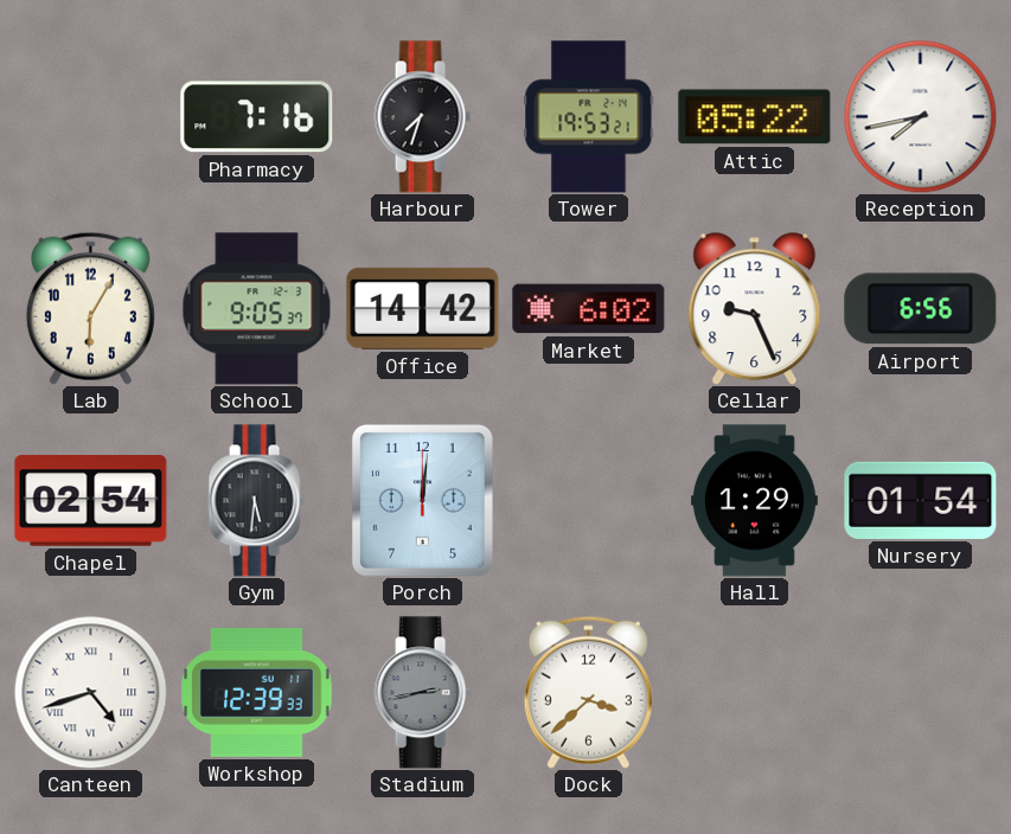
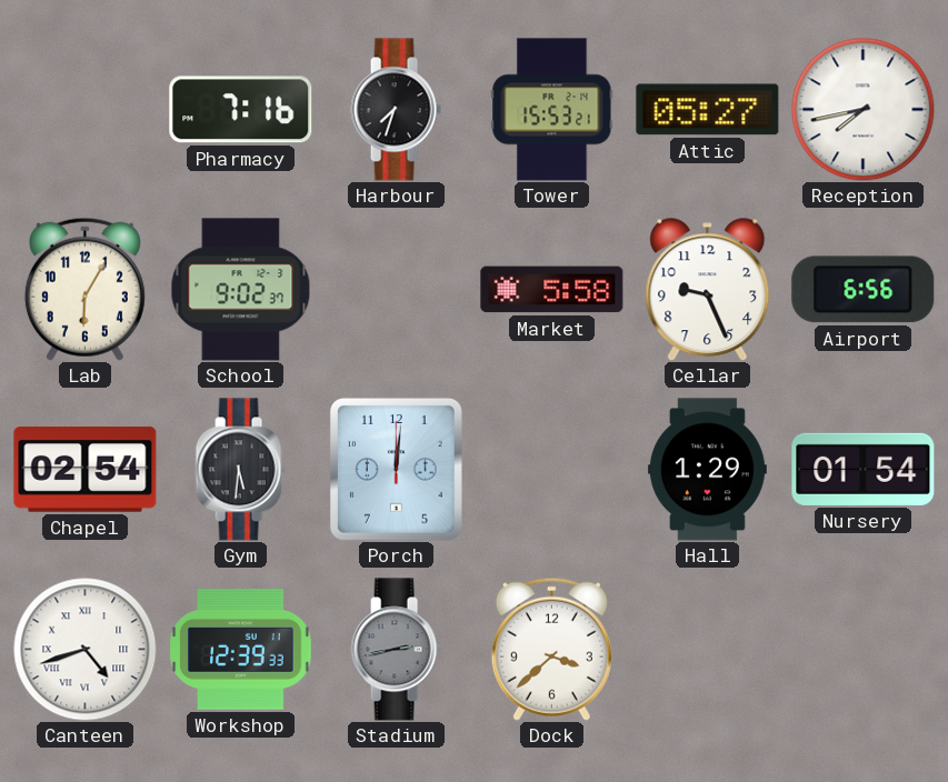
Tower: 19:53 -> 15:53
Attic: 05:22 -> 05:27
School: 9:05 -> 9:02
Office: 14:42 -> none
Market: 6:02 -> 5:58
